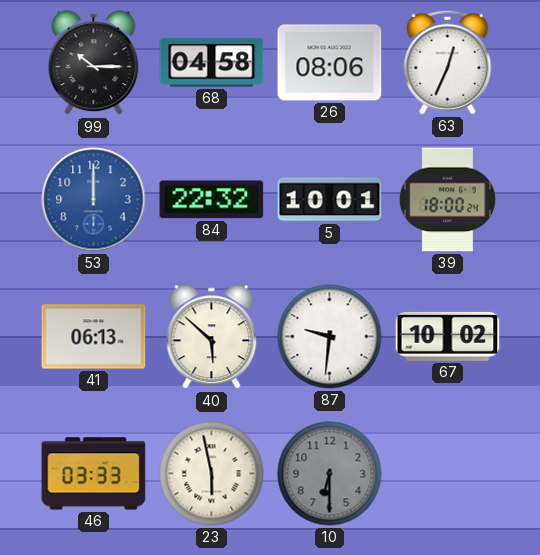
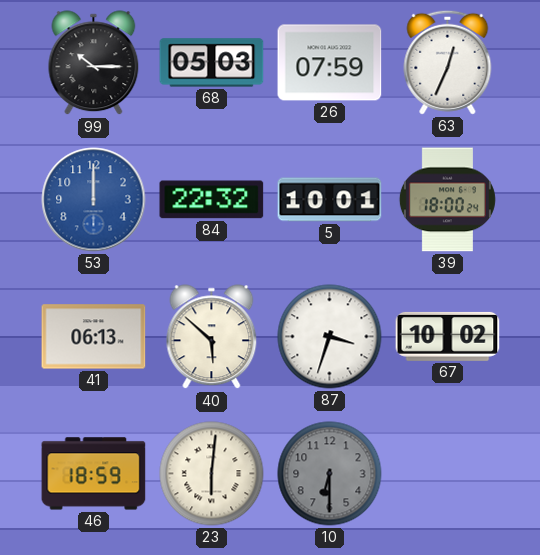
68: 04:58 -> 05:03
26: 08:06 -> 07:59
87: 9:31 -> 3:33
46: 03:33 -> 18:59
23: 5:58 -> 6:01
